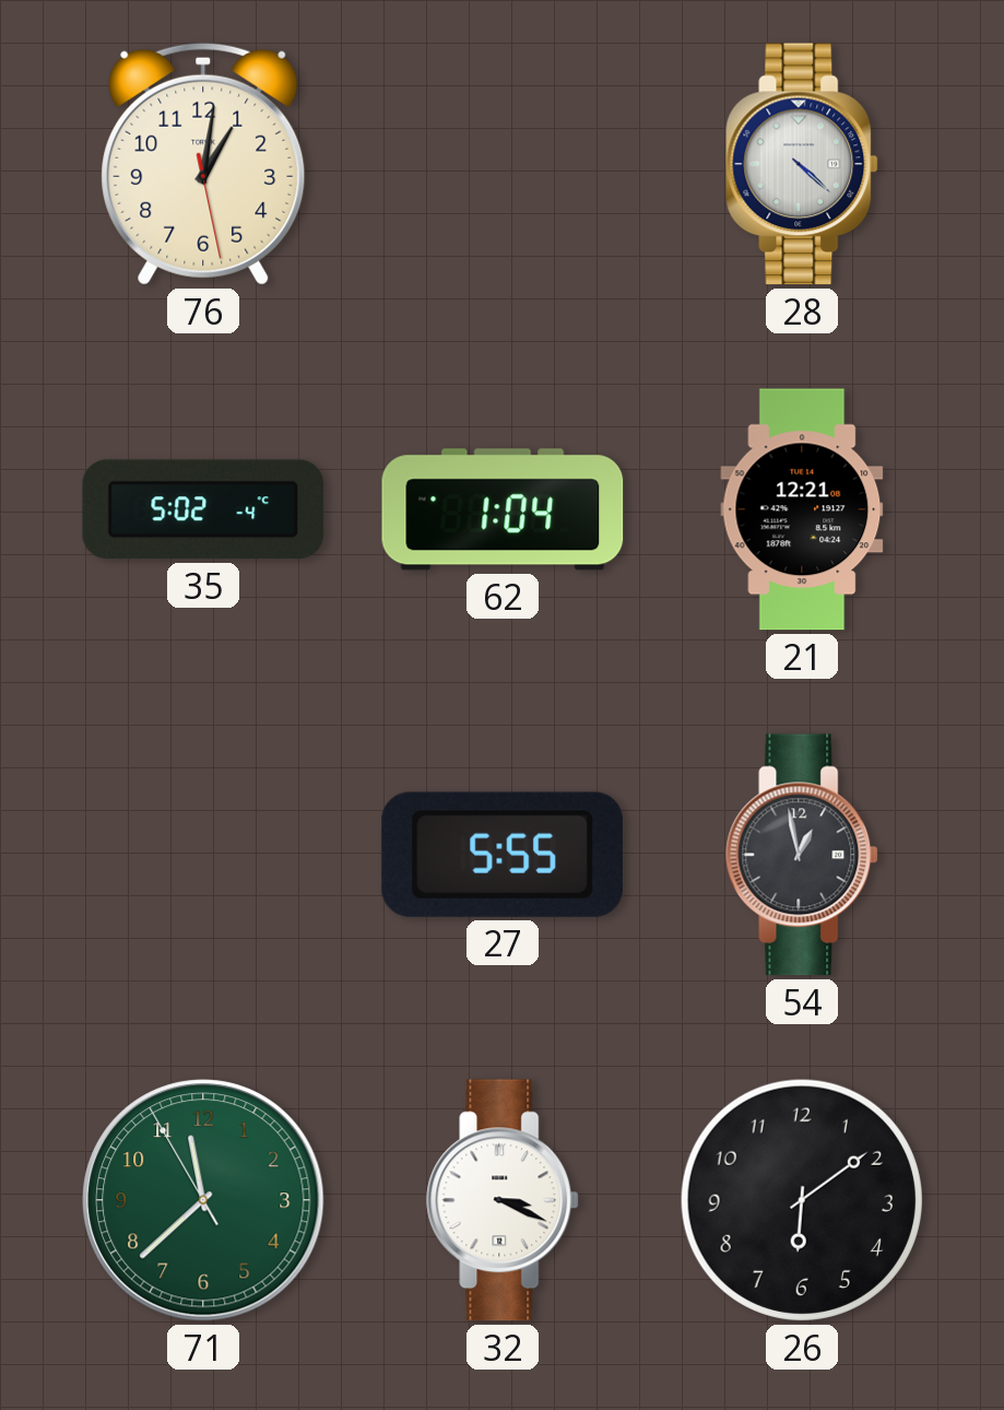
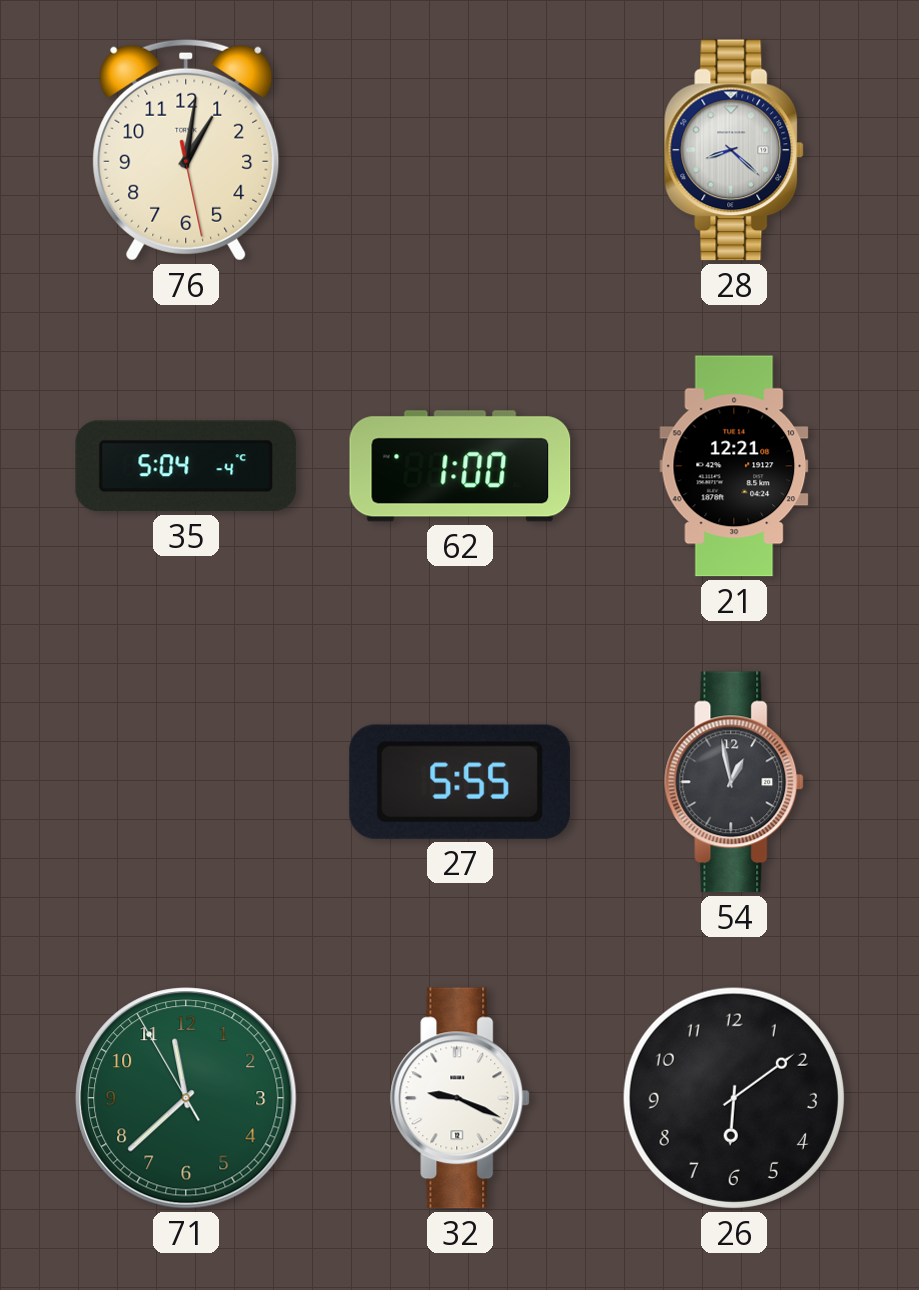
28: 4:22 -> 8:22
35: 5:02 -> 5:04
62: 1:04 -> 1:00
32: 3:19 -> 9:19
